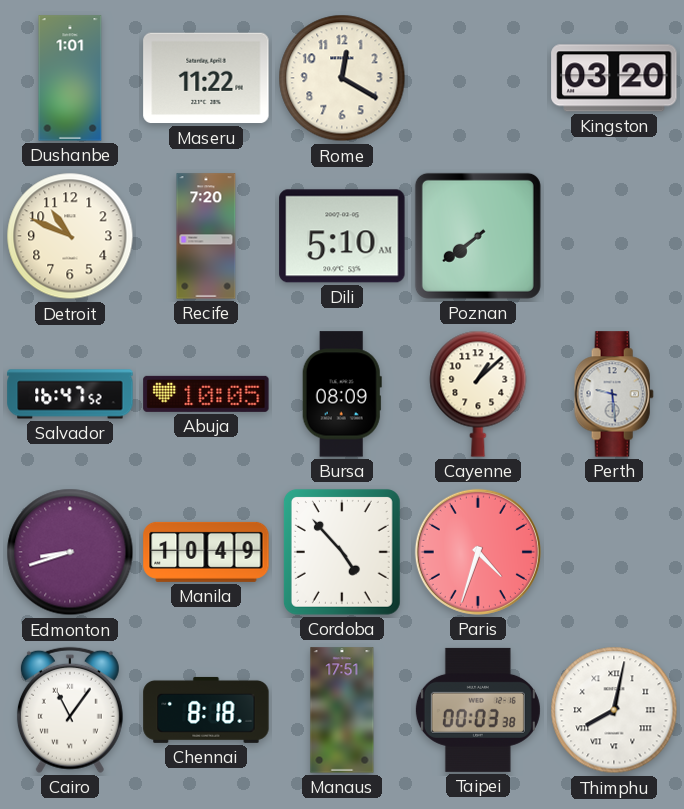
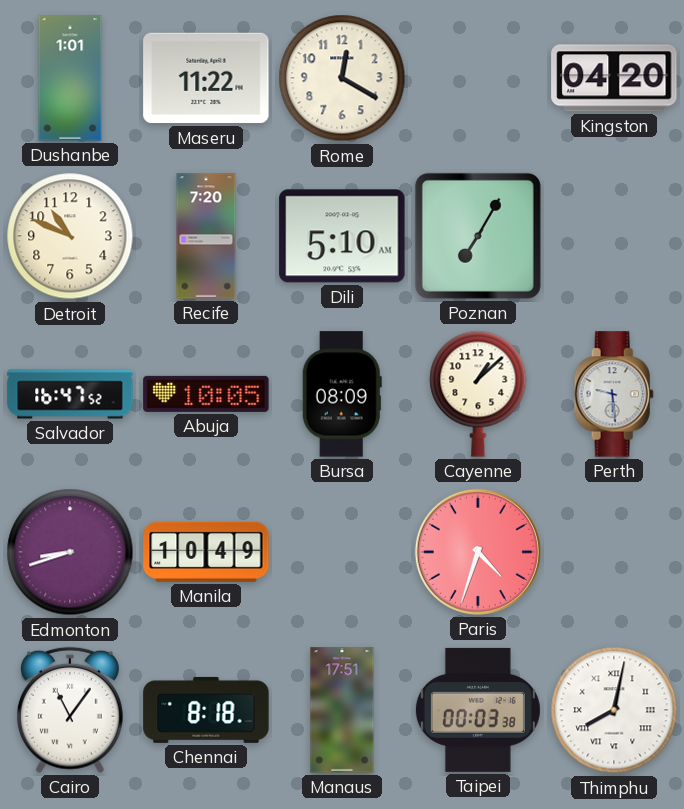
Kingston: 03:20 -> 04:20
Poznan: 7:39 -> 7:05
Cordoba: 4:53 -> none
